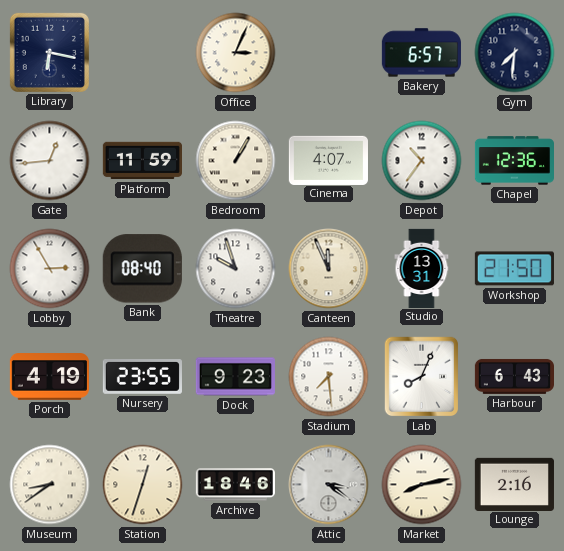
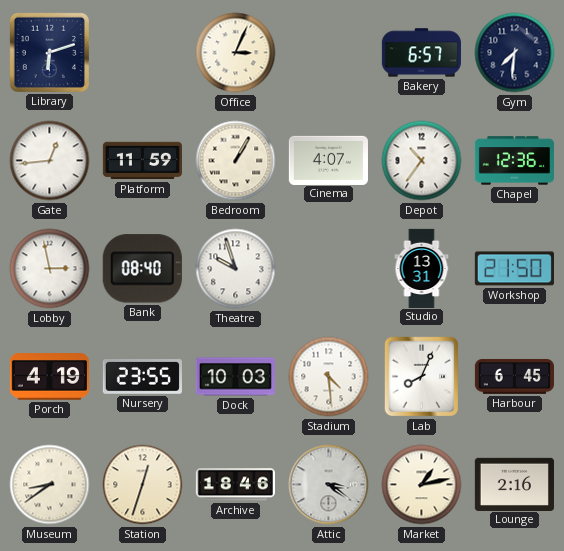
Library: 6:17 -> 6:12
Lobby: 2:55 -> 2:58
Canteen: 11:56 -> none
Dock: 9:23 -> 10:03
Stadium: 7:29 -> 4:29
Harbour: 6:43 -> 6:45
Market: 8:13 -> 1:13
